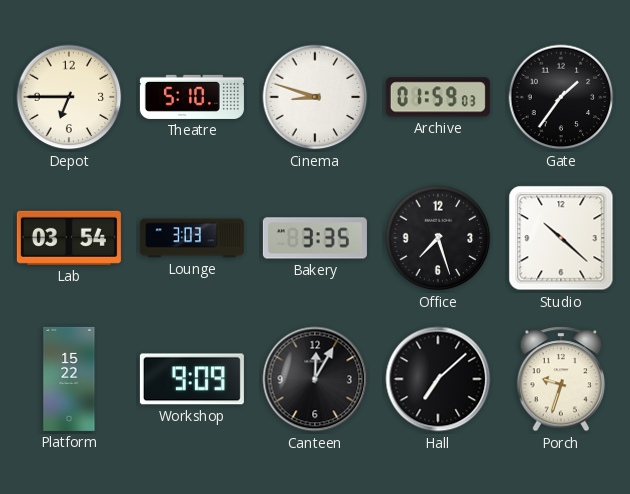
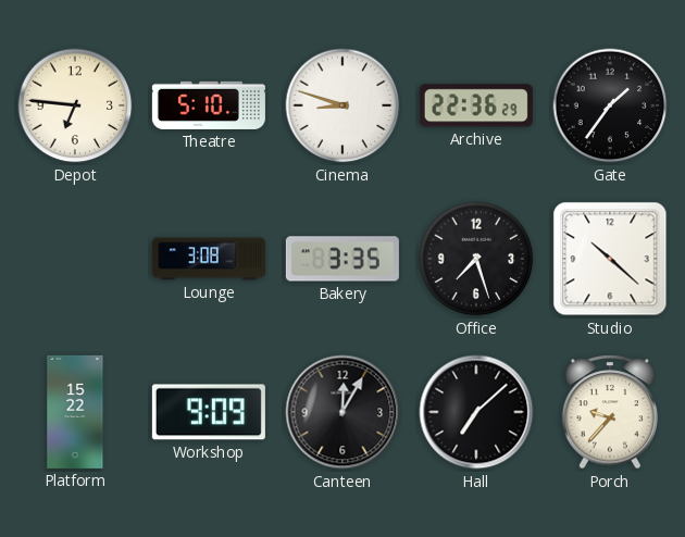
Depot: 6:45 -> 6:46
Archive: 01:59 -> 22:36
Lab: 03:54 -> none
Lounge: 3:03 -> 3:08
Porch: 9:33 -> 9:37
